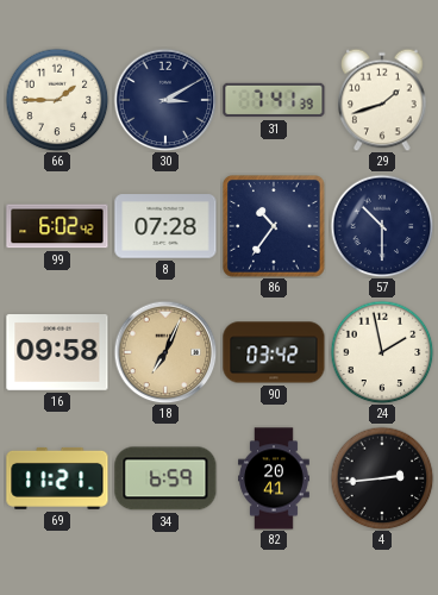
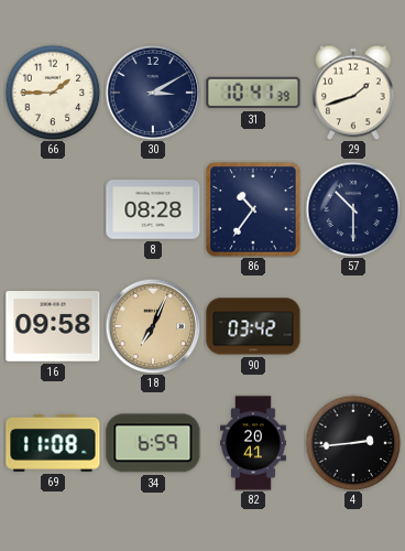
31: 7:41 -> 10:41
99: 6:02 -> none
8: 07:28 -> 08:28
24: 1:58 -> none
69: 11:21 -> 11:08
